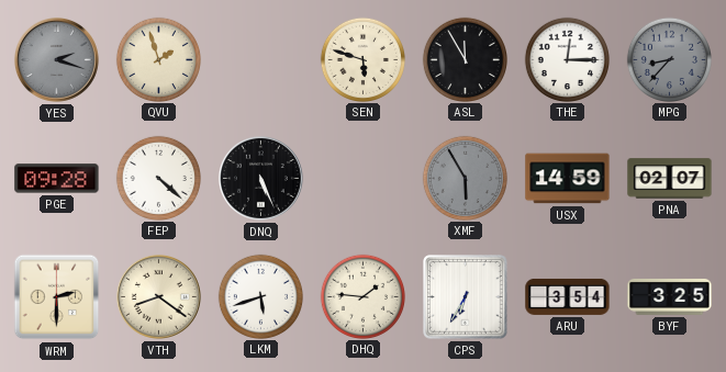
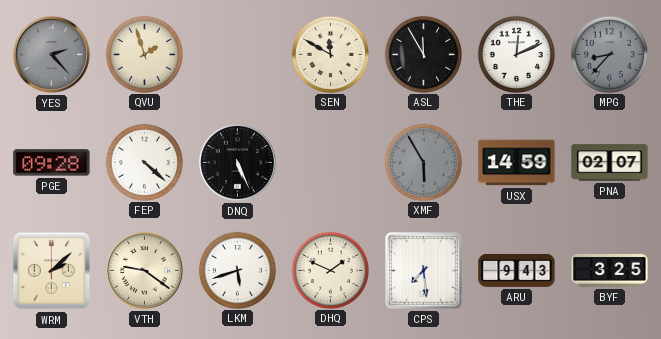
YES: 2:18 -> 2:23
SEN: 5:48 -> 11:50
THE: 12:15 -> 12:11
WRM: 2:30 -> 2:08
VTH: 8:21 -> 9:21
DHQ: 1:46 -> 1:49
CPS: 6:35 -> 7:29
ARU: 3:54 -> 9:43
